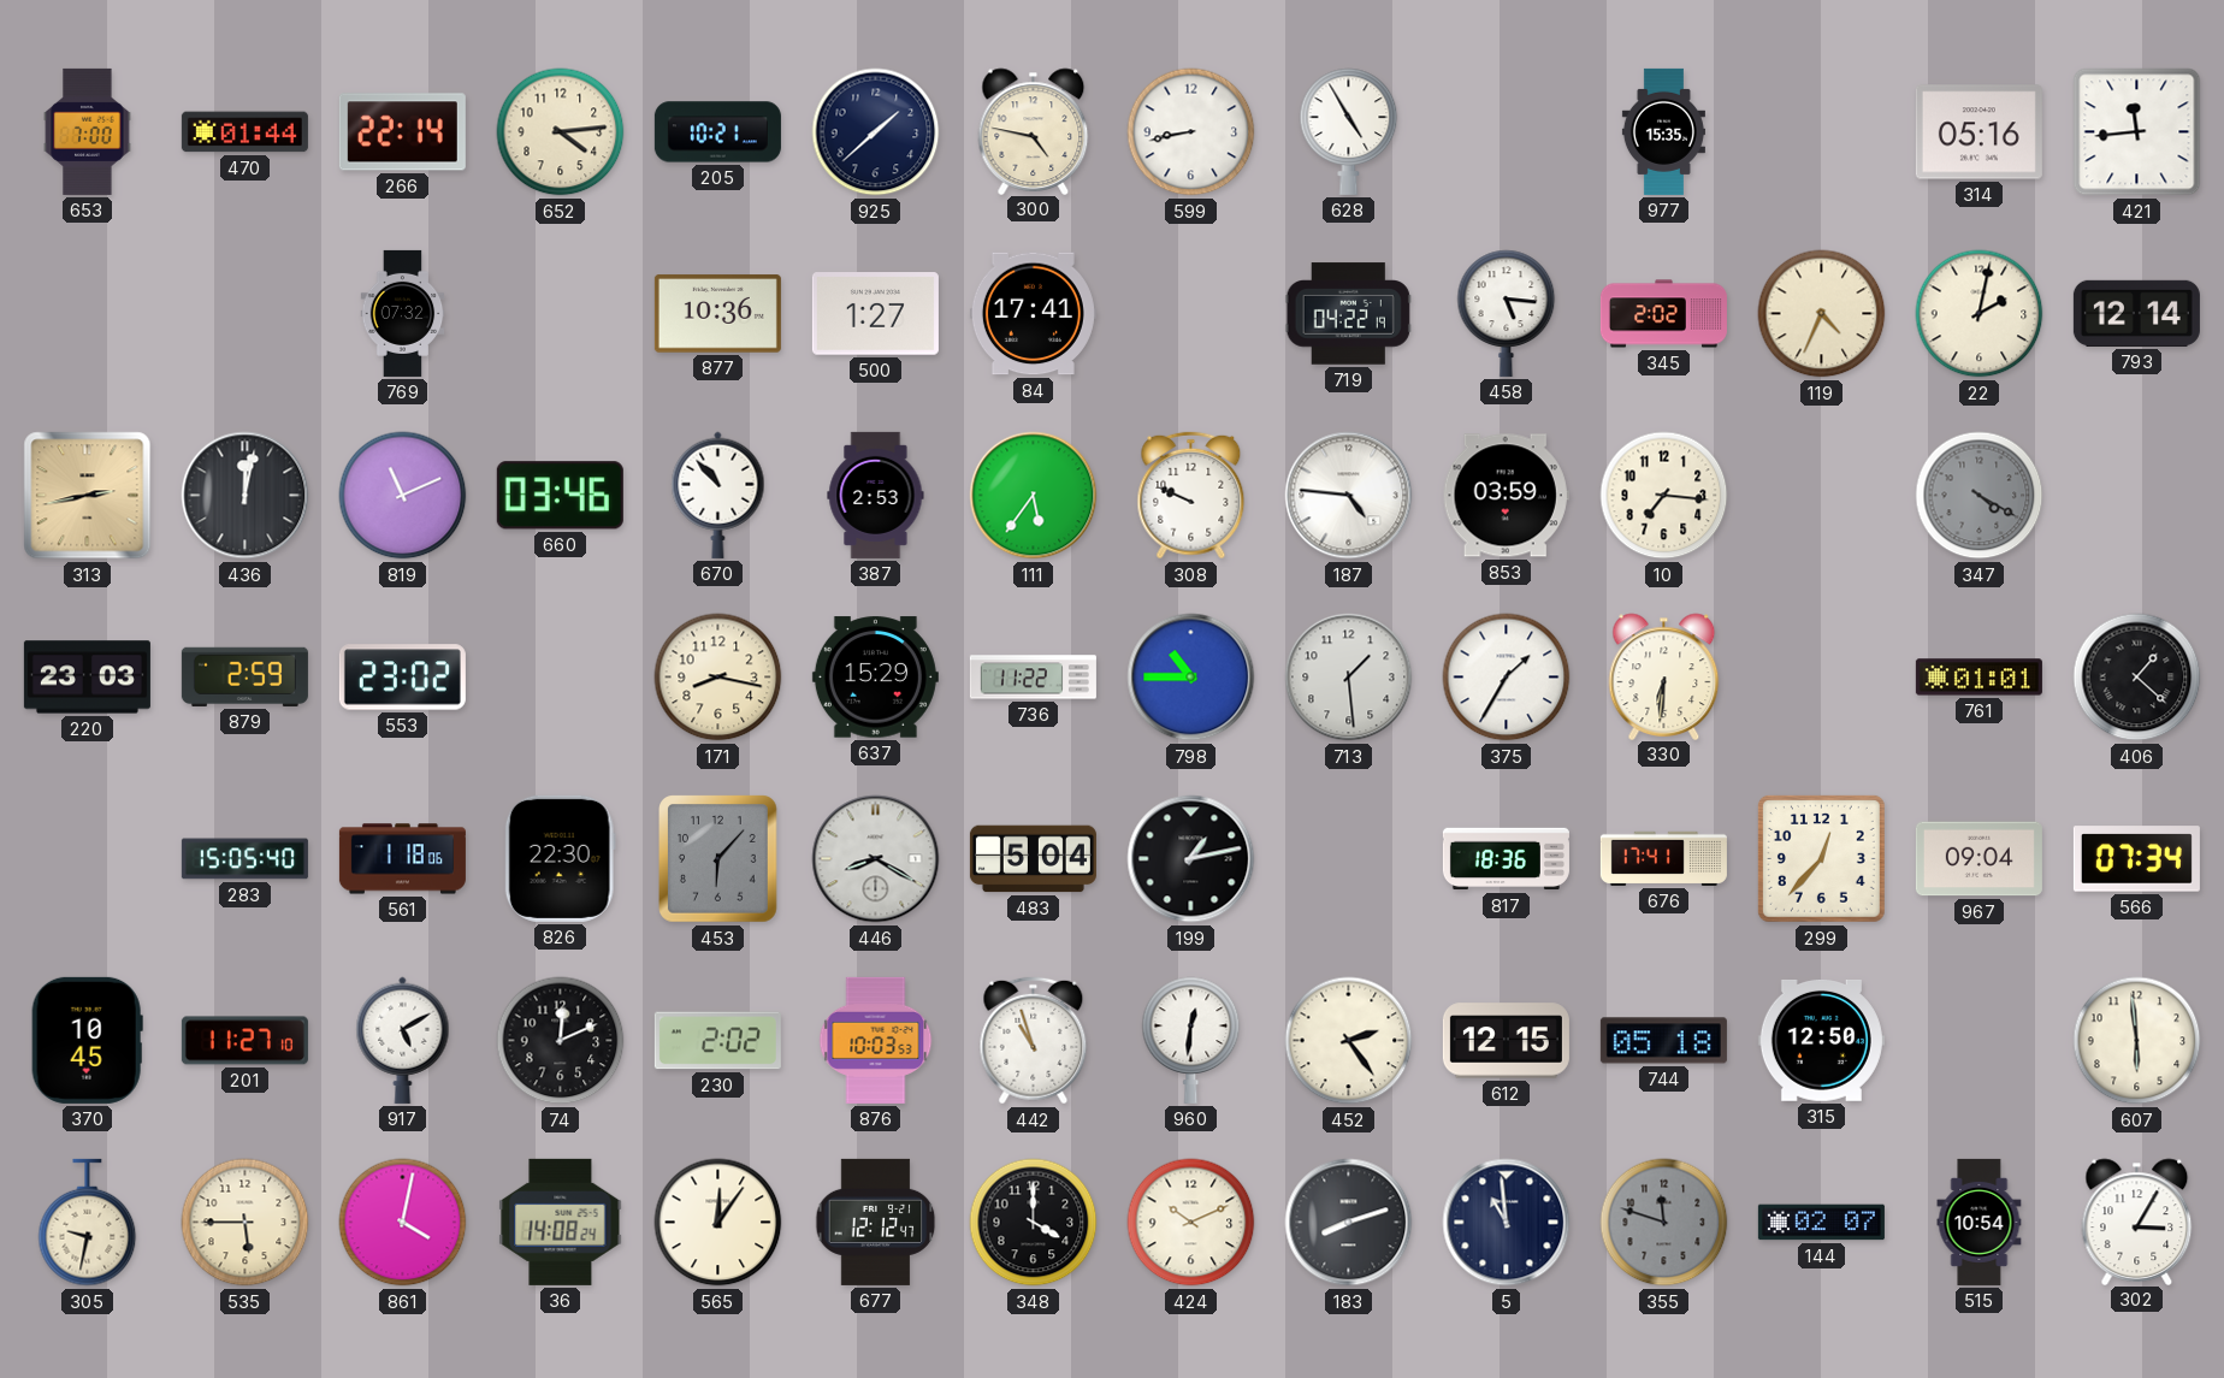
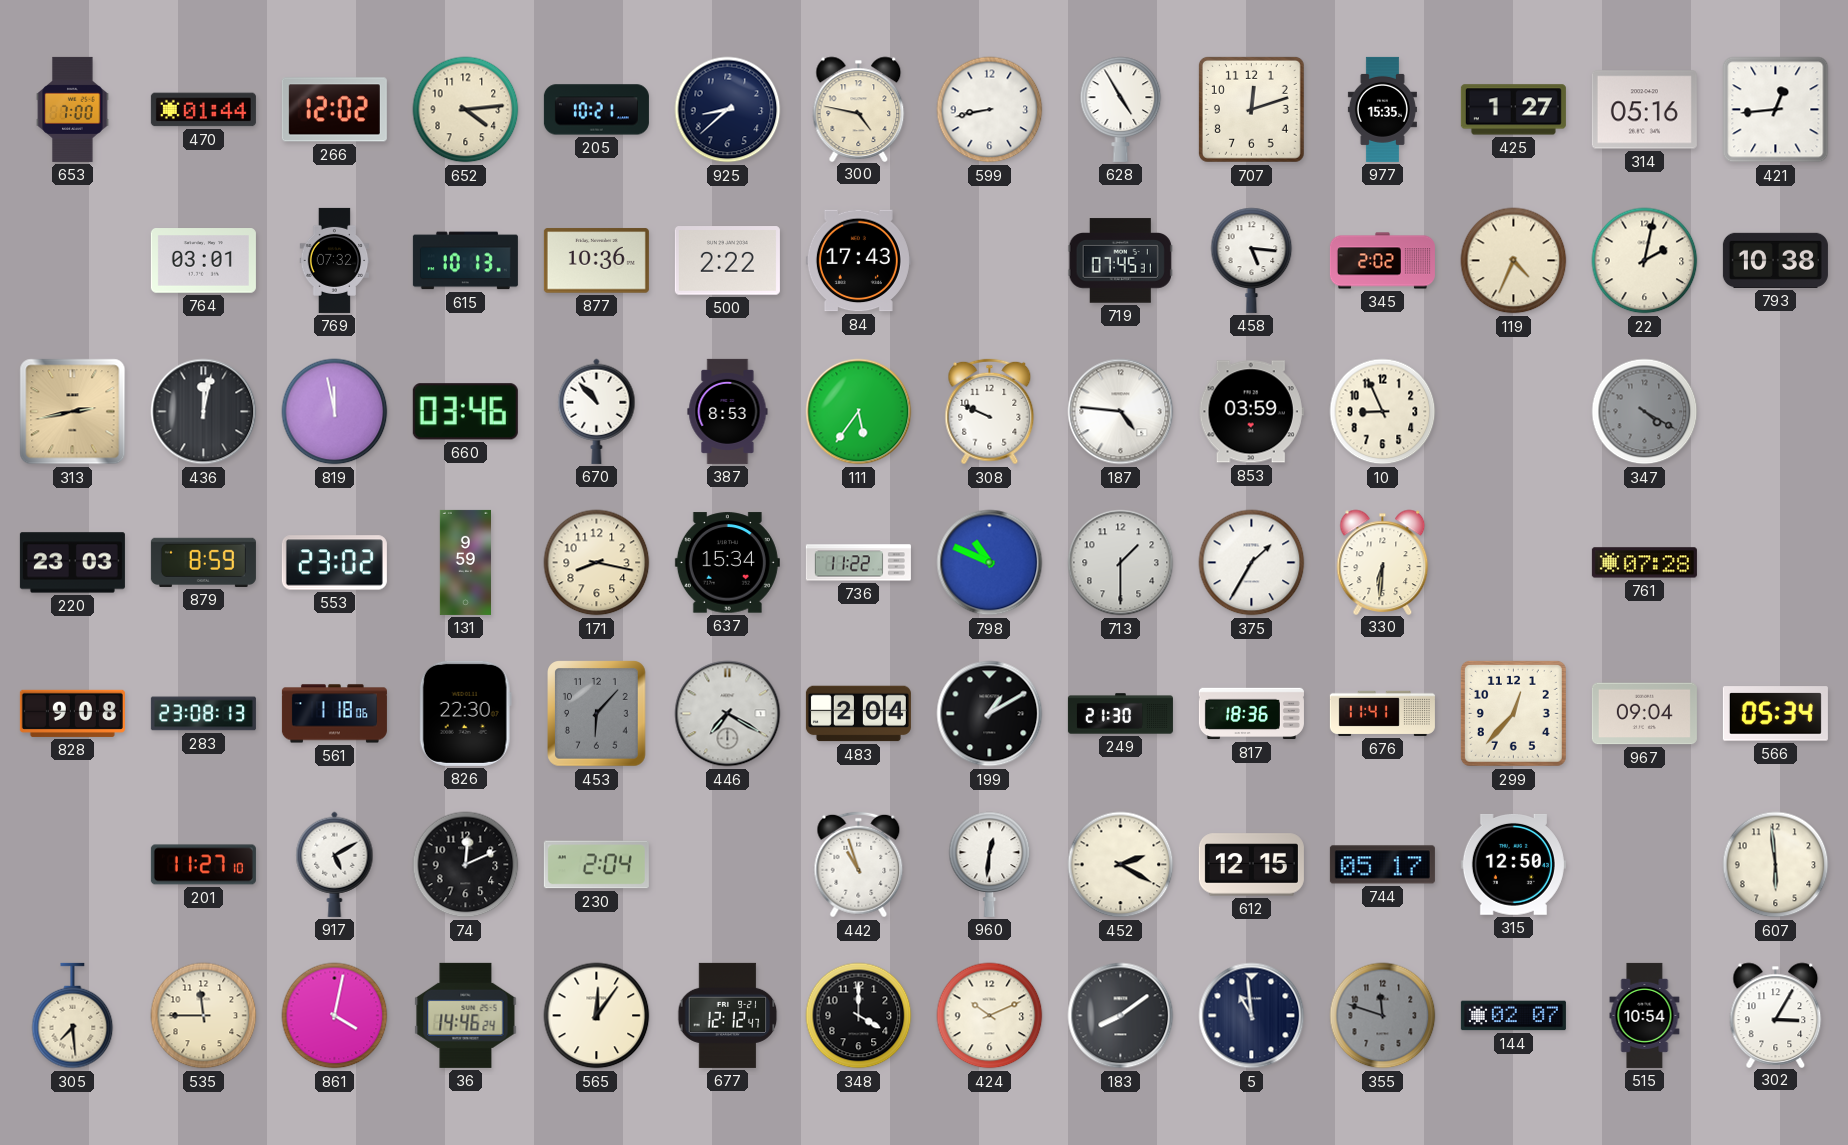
266: 22:14 -> 12:02
925: 1:38 -> 8:38
707: none -> 12:12
425: none -> 1:27
421: 11:44 -> 12:44
764: none -> 03:01
615: none -> 10:13
500: 1:27 -> 2:22
84: 17:41 -> 17:43
719: 04:22 -> 07:45
793: 12:14 -> 10:38
819: 11:11 -> 11:58
387: 2:53 -> 8:53
10: 7:16 -> 8:56
879: 2:59 -> 8:59
131: none -> 9:59
637: 15:29 -> 15:34
798: 10:45 -> 10:49
713: 1:29 -> 1:30
761: 01:01 -> 07:28
406: 1:22 -> none
828: none -> 9:08
283: 15:05 -> 23:08
446: 8:20 -> 7:20
483: 5:04 -> 2:04
199: 1:13 -> 1:10
249: none -> 21:30
676: 17:41 -> 11:41
566: 07:34 -> 05:34
370: 10:45 -> none
230: 2:02 -> 2:04
876: 10:03 -> none
452: 2:24 -> 2:20
744: 05:18 -> 05:17
305: 9:32 -> 7:29
535: 5:45 -> 11:45
36: 14:08 -> 14:46
183: 8:12 -> 8:09
